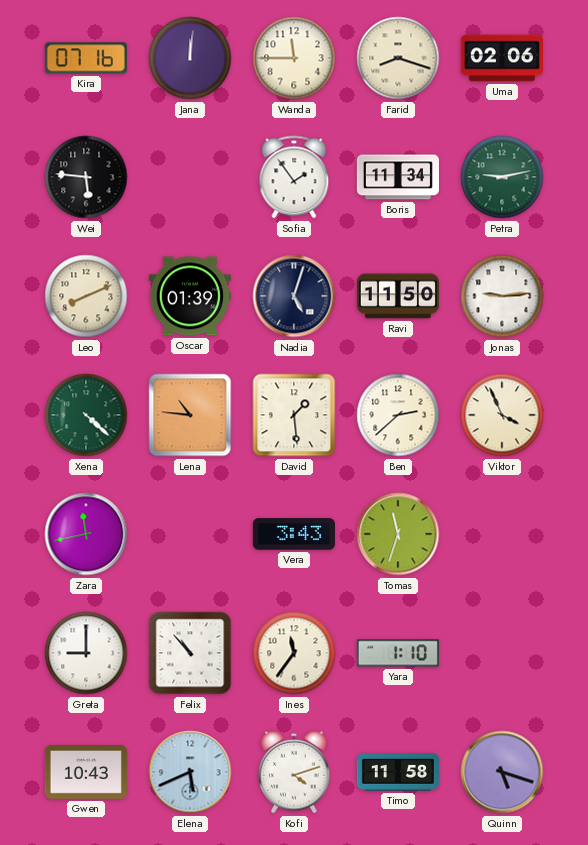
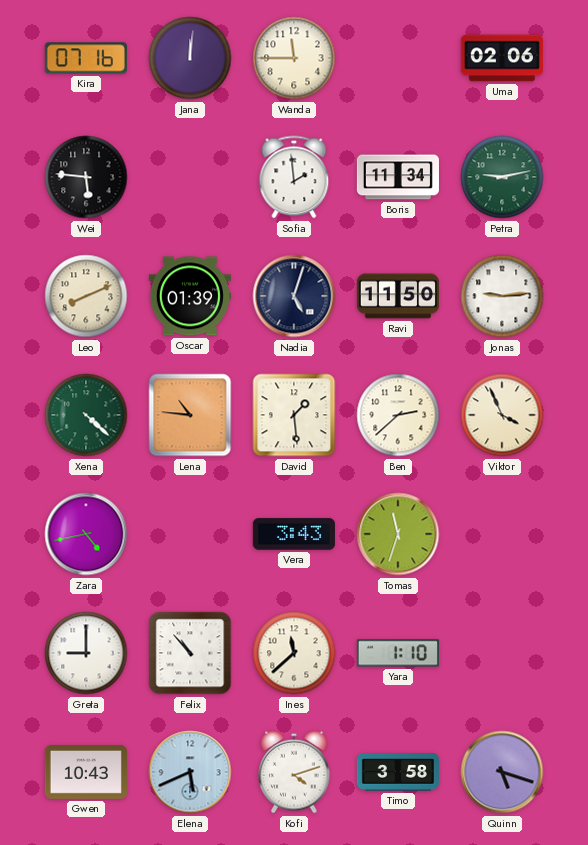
Farid: 8:18 -> none
Sofia: 1:54 -> 1:59
Zara: 11:43 -> 4:43
Ines: 11:36 -> 11:38
Timo: 11:58 -> 3:58
